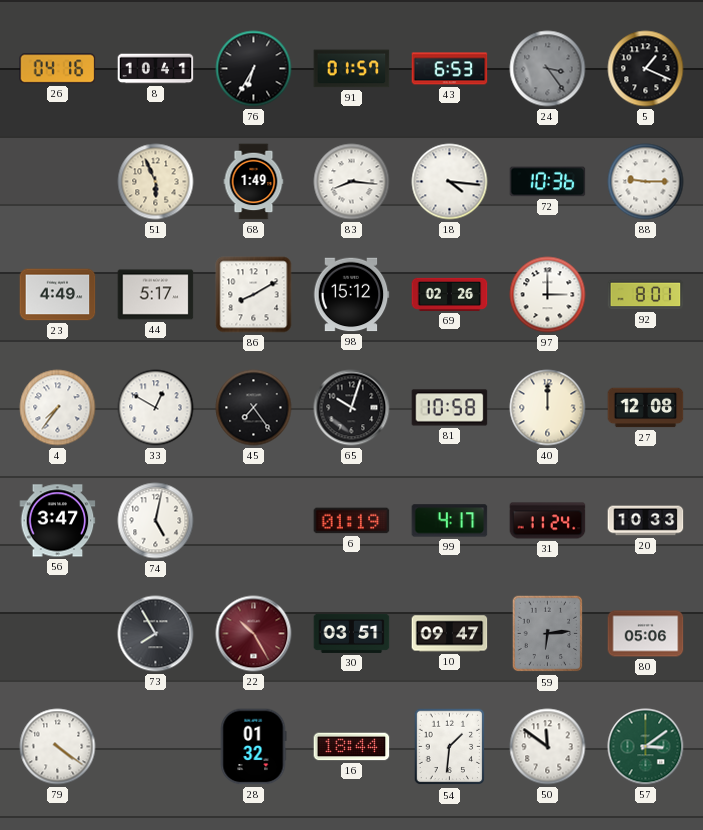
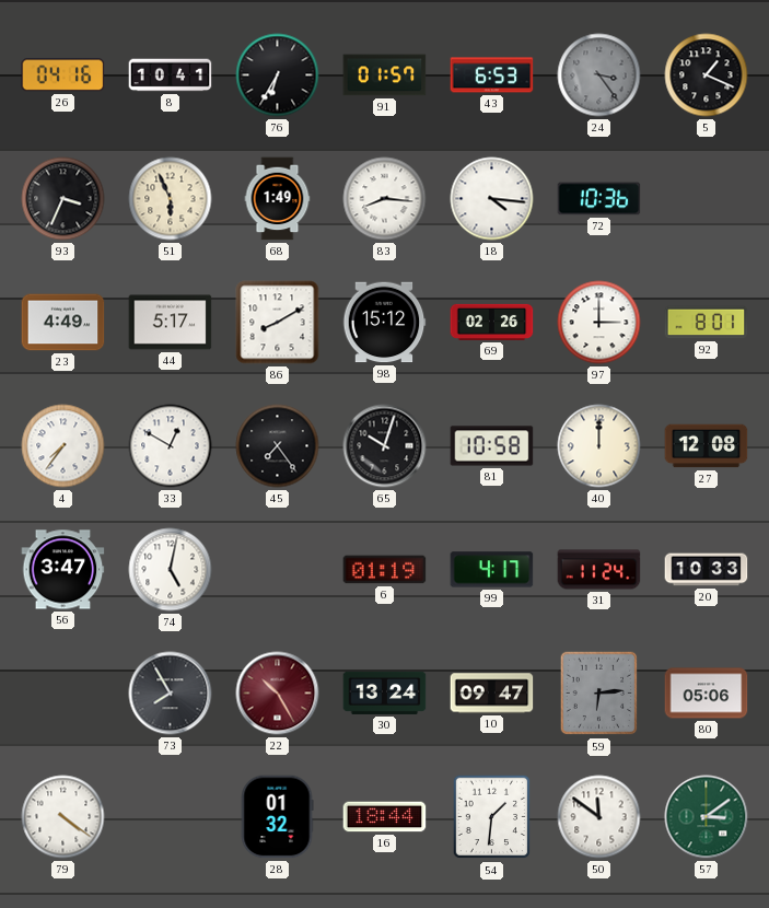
93: none -> 3:34
88: 9:15 -> none
30: 03:51 -> 13:24
